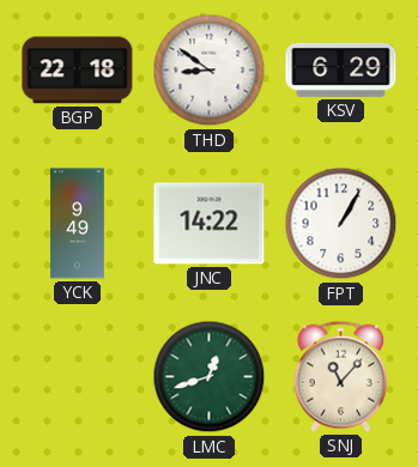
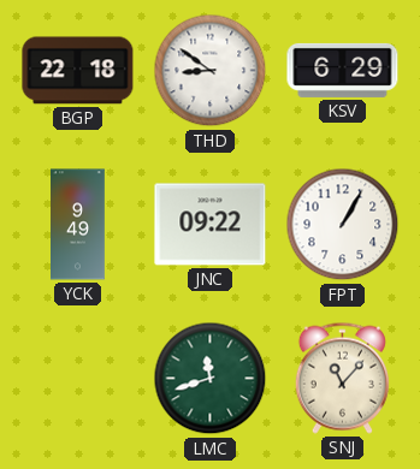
JNC: 14:22 -> 09:22
LMC: 12:42 -> 11:42
